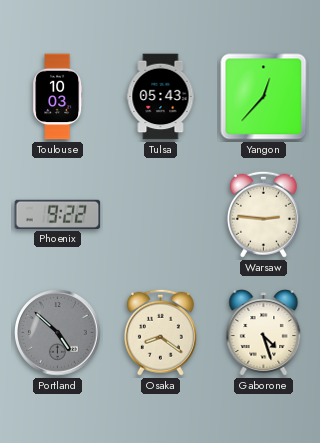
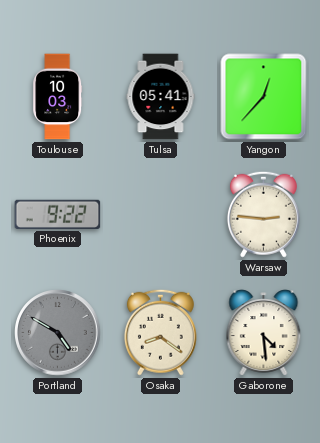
Tulsa: 05:43 -> 05:41
Portland: 4:52 -> 4:50
Gaborone: 4:27 -> 4:29
